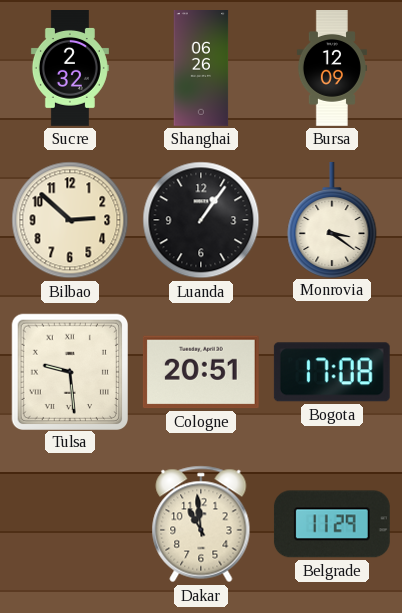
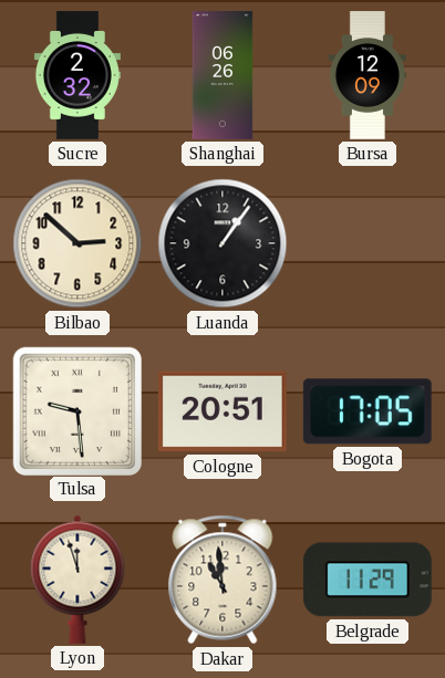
Monrovia: 3:21 -> none
Bogota: 17:08 -> 17:05
Lyon: none -> 11:57
